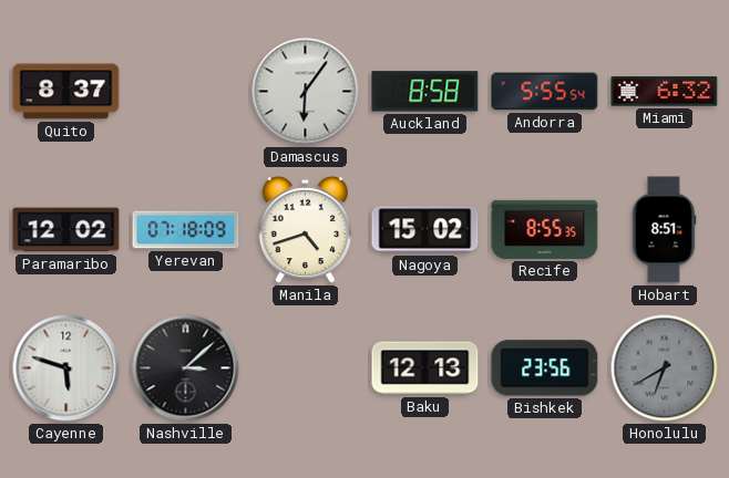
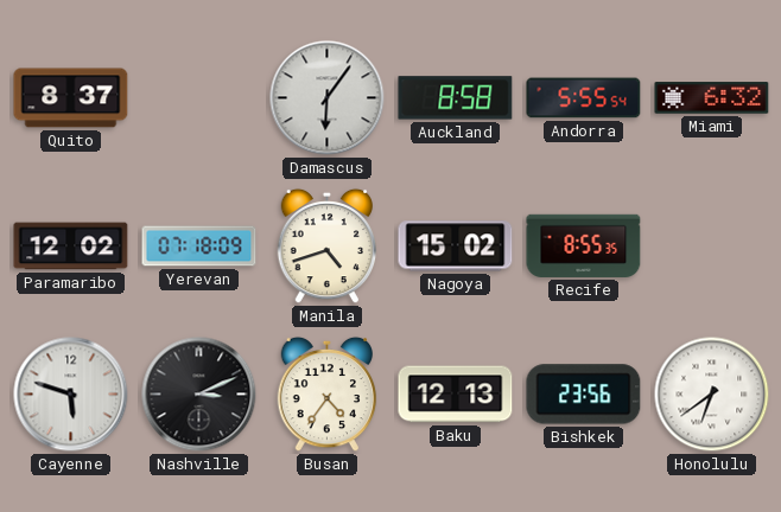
Hobart: 8:51 -> none
Nashville: 3:08 -> 3:11
Busan: none -> 4:36
Honolulu: 6:40 -> 6:39
Honolulu dial: grey -> white
